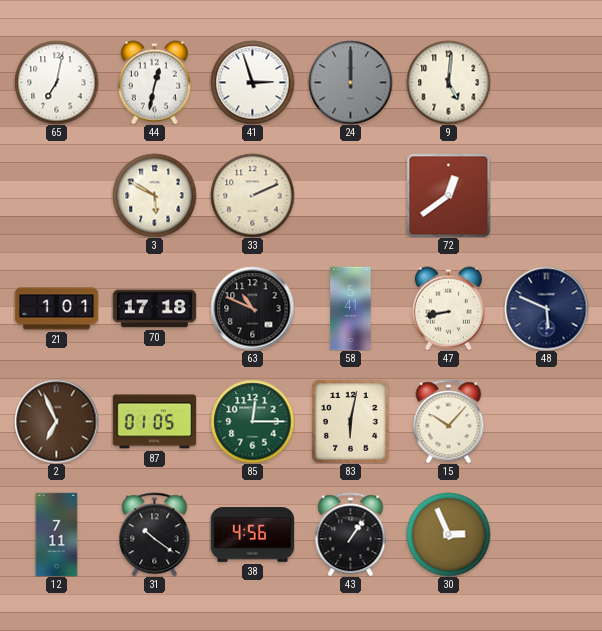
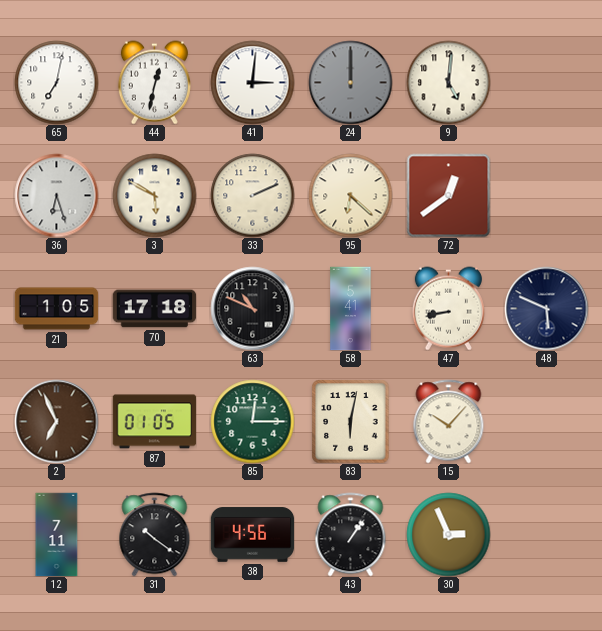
41: 2:57 -> 3:01
36: none -> 6:27
95: none -> 6:22
21: 1:01 -> 1:05
